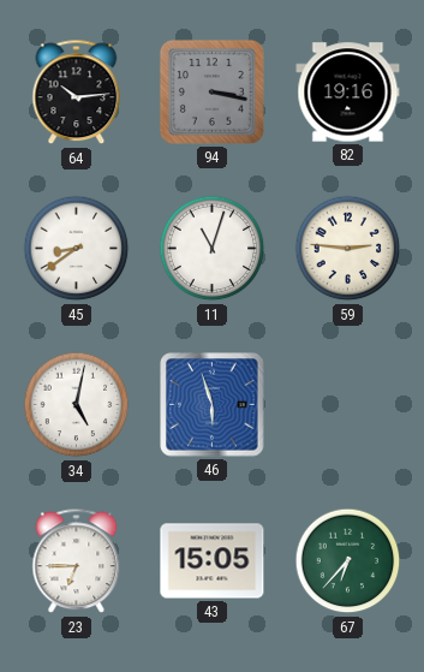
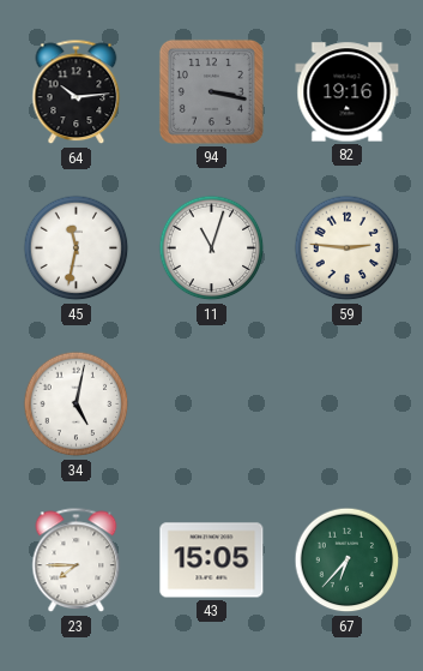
45: 8:39 -> 11:32
46: 5:57 -> none
23: 6:45 -> 7:45
